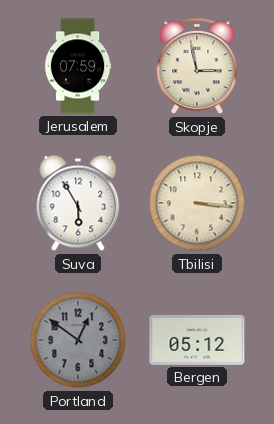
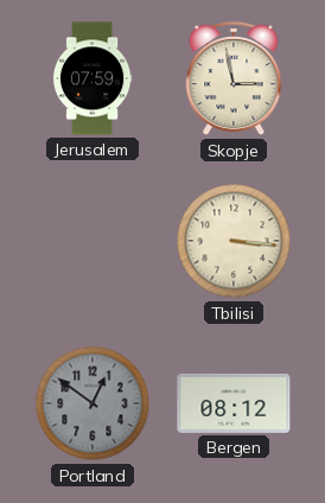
Suva: 5:55 -> none
Bergen: 05:12 -> 08:12
